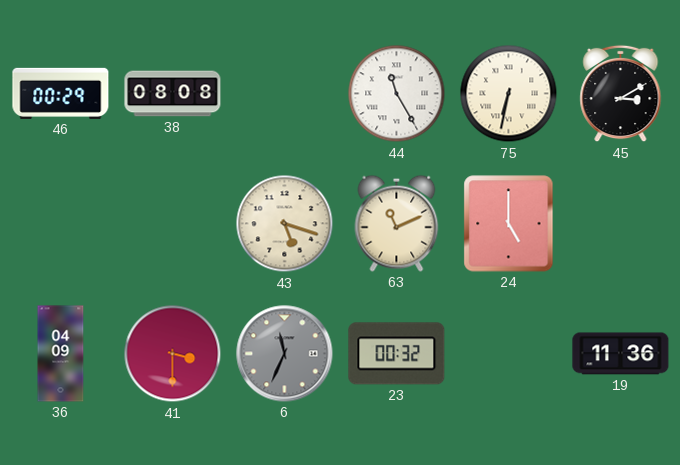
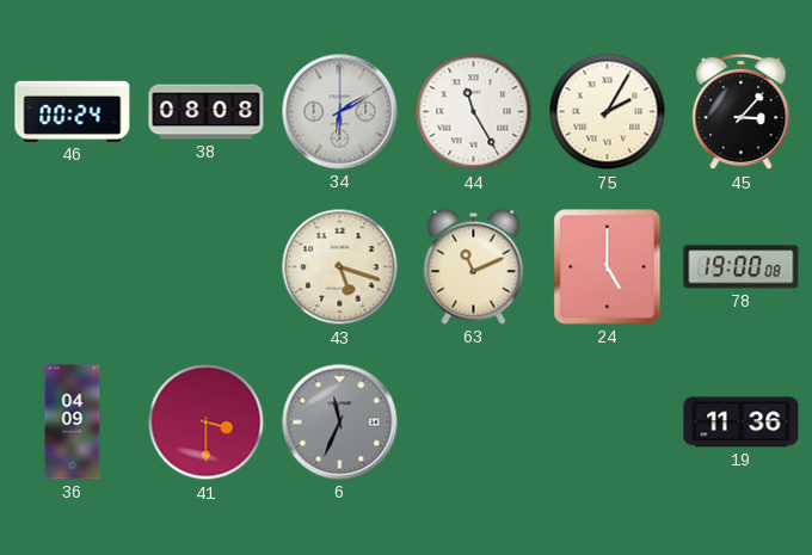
46: 00:29 -> 00:24
34: none -> 6:10
75: 6:32 -> 2:05
45: 3:10 -> 3:07
78: none -> 19:00
23: 00:32 -> none
